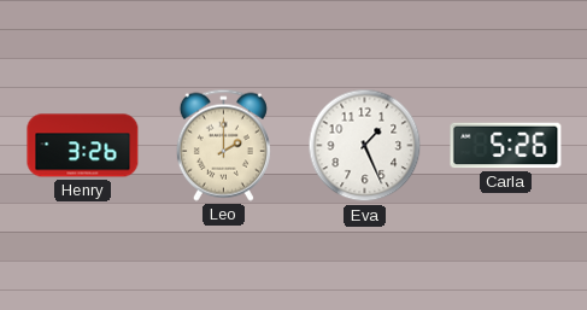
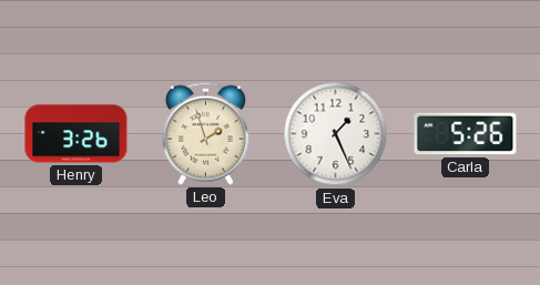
Leo: 2:00 -> 1:57
